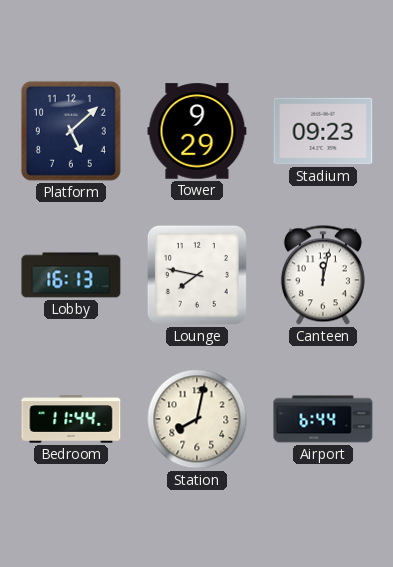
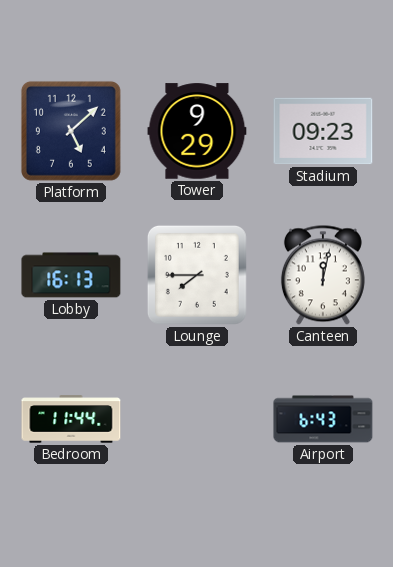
Lounge: 7:47 -> 7:45
Station: 8:02 -> none
Airport: 6:44 -> 6:43
